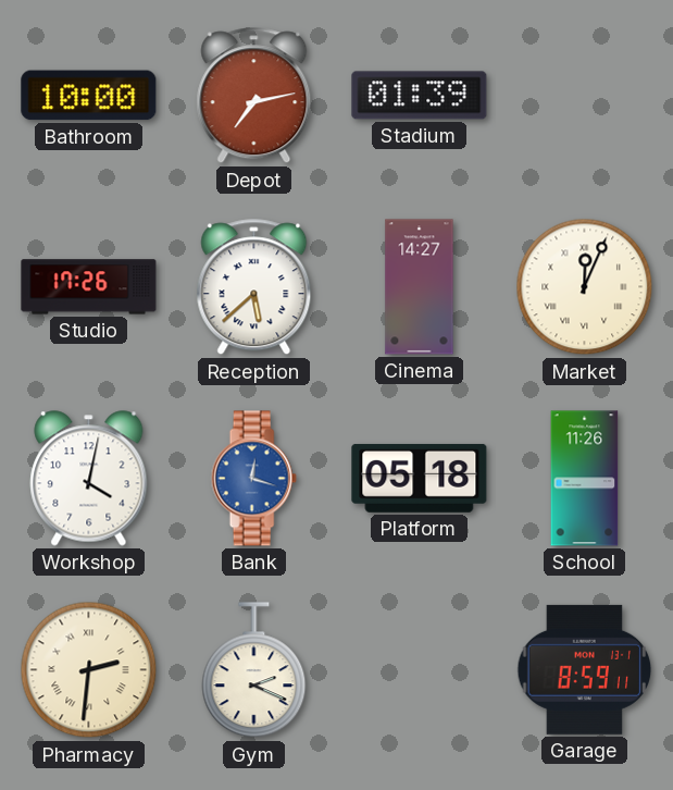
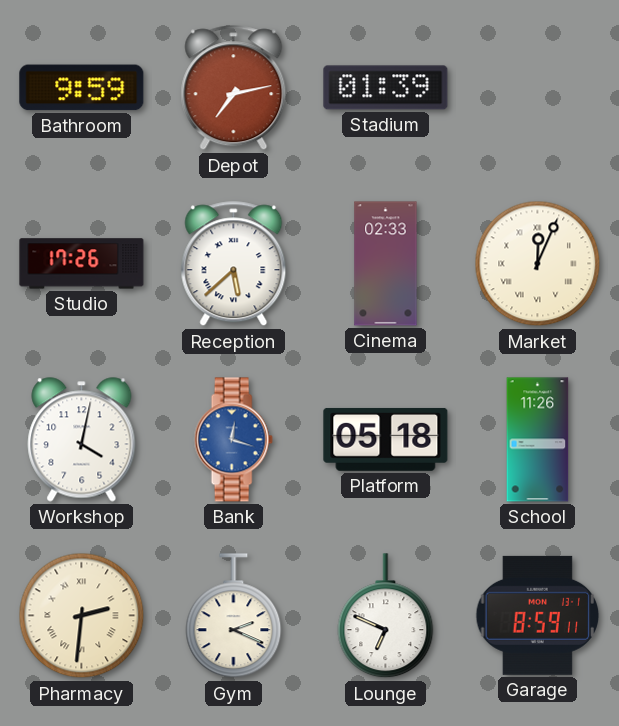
Bathroom: 10:00 -> 9:59
Cinema: 14:27 -> 02:33
Lounge: none -> 6:49
